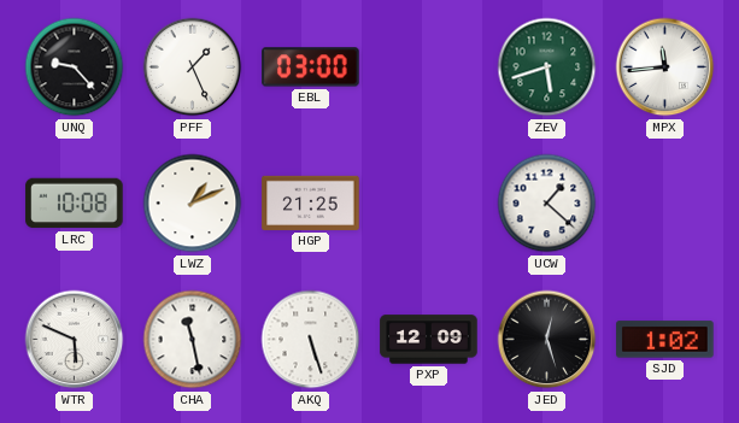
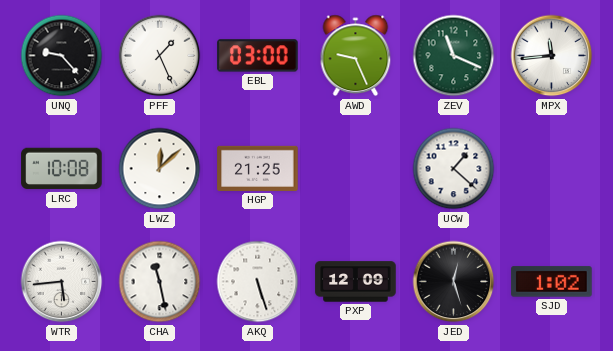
AWD: none -> 9:26
ZEV: 5:42 -> 11:19
LWZ: 1:11 -> 12:08
WTR: 5:49 -> 5:44
